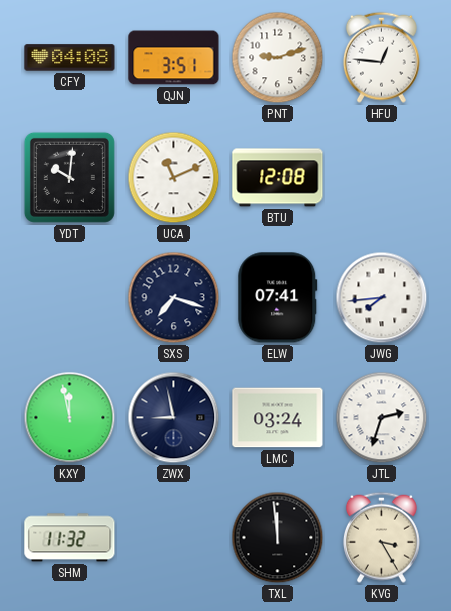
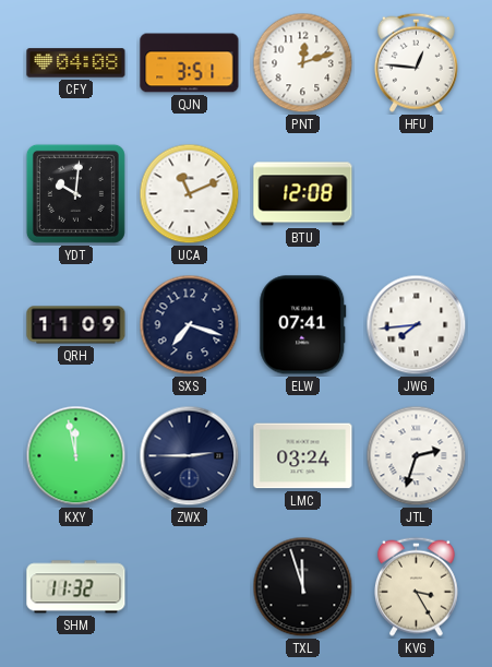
PNT: 9:12 -> 12:12
QRH: none -> 11:09
ZWX: 8:58 -> 2:45
TXL: 11:59 -> 11:57
